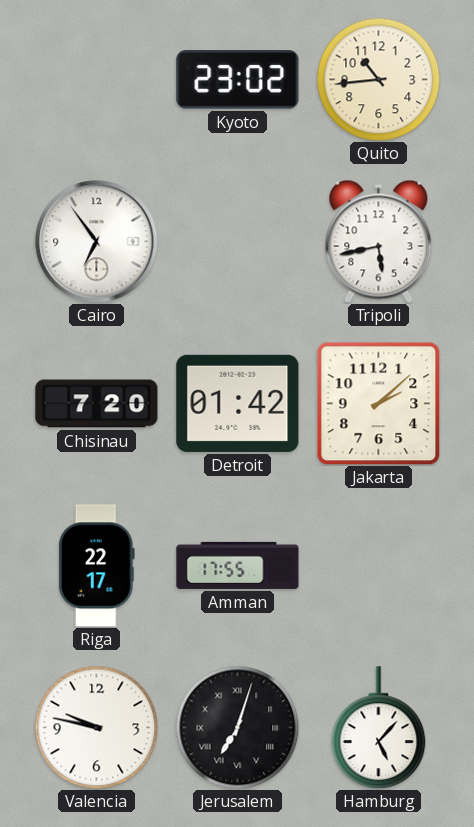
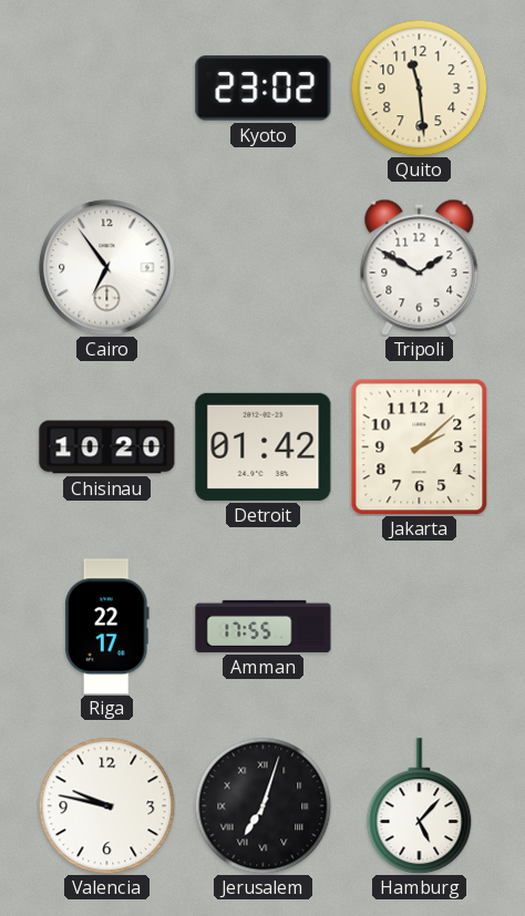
Quito: 10:44 -> 11:29
Tripoli: 5:43 -> 1:50
Chisinau: 7:20 -> 10:20
